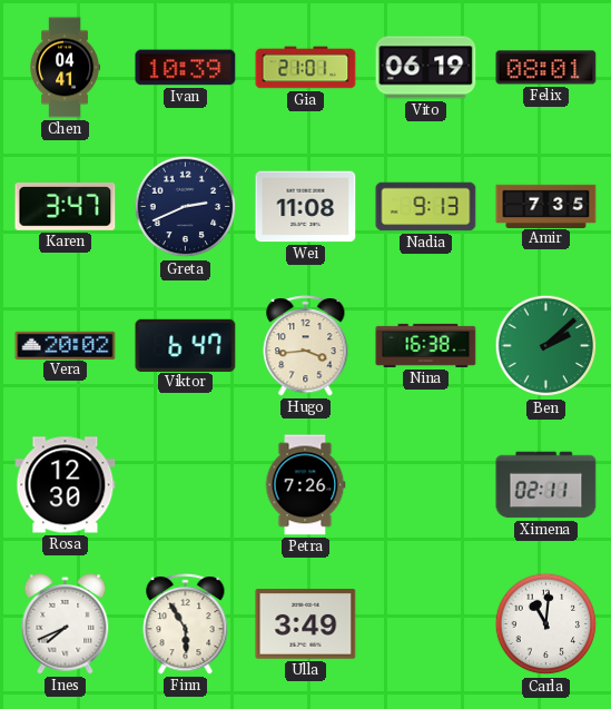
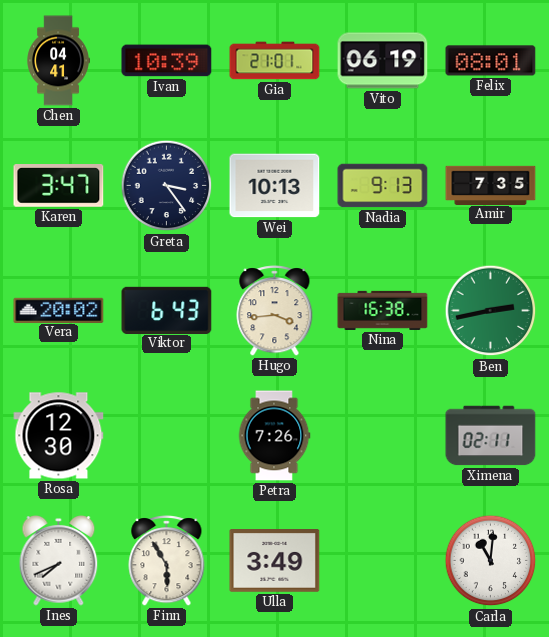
Greta: 2:41 -> 3:24
Wei: 11:08 -> 10:13
Viktor: 6:47 -> 6:43
Ben: 2:08 -> 2:43
